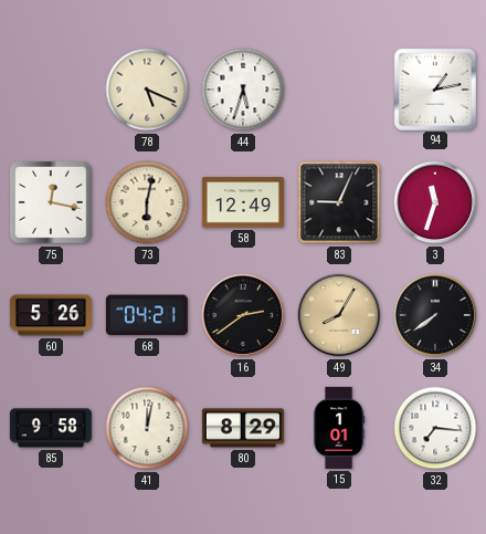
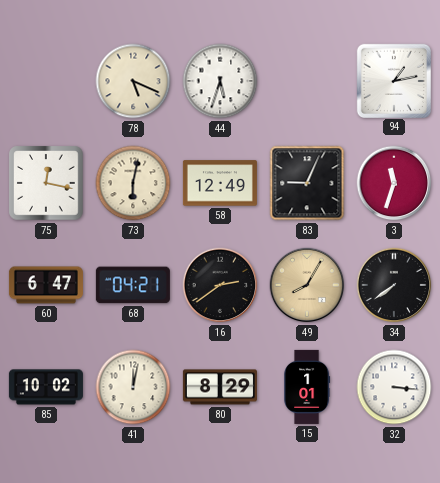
60: 5:26 -> 6:47
85: 9:58 -> 10:02
32: 7:16 -> 3:16
